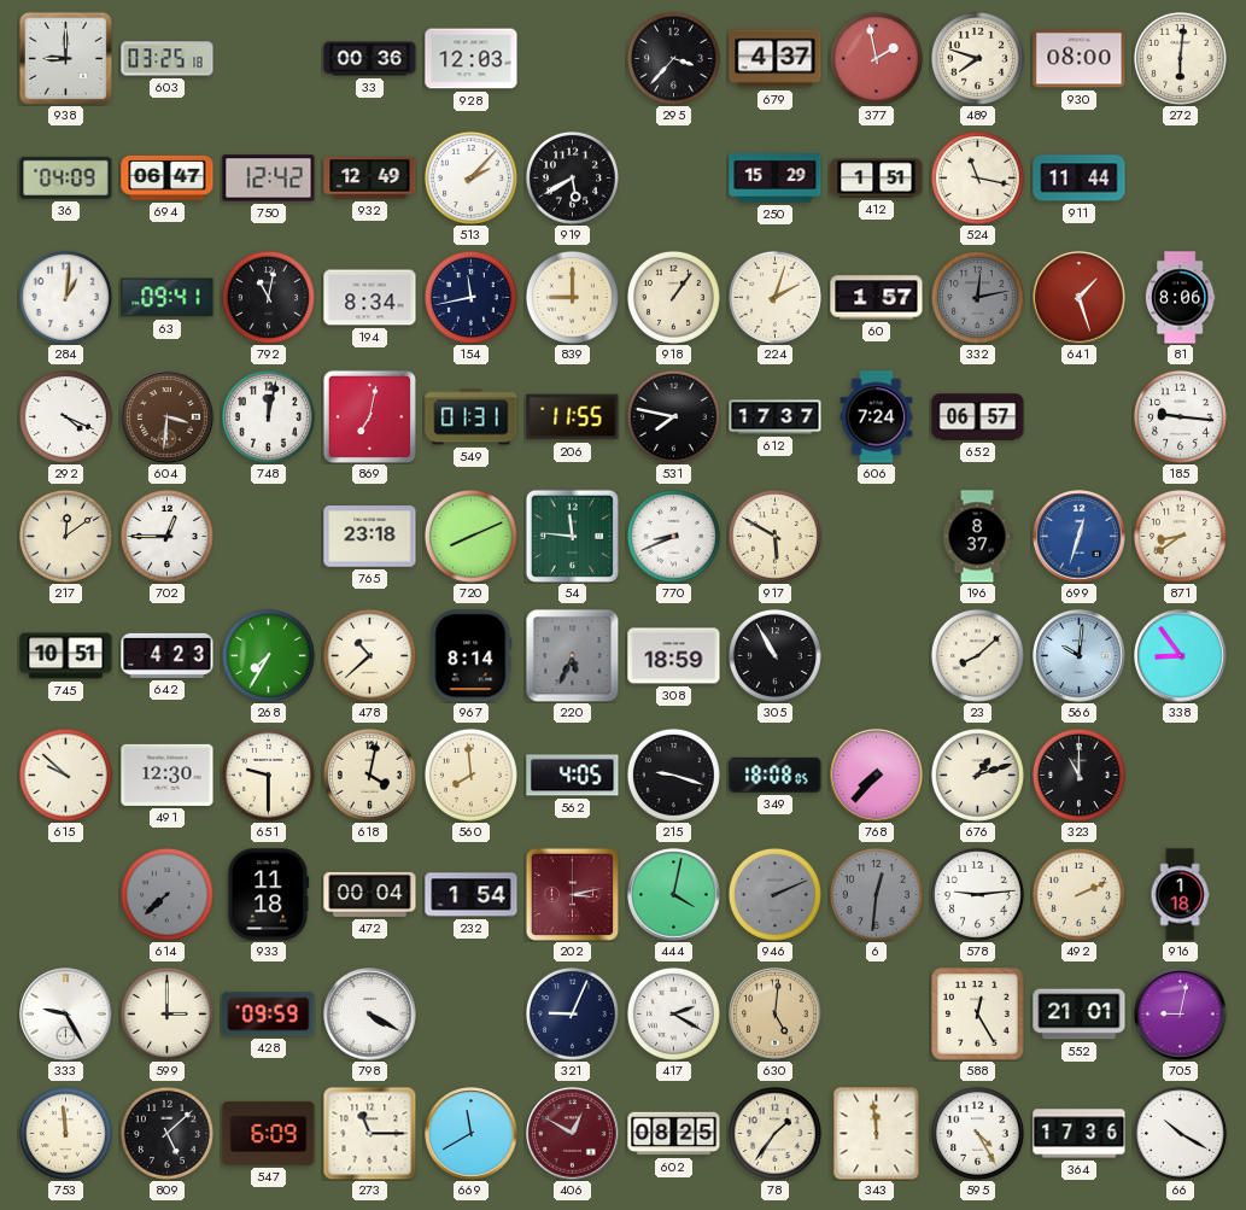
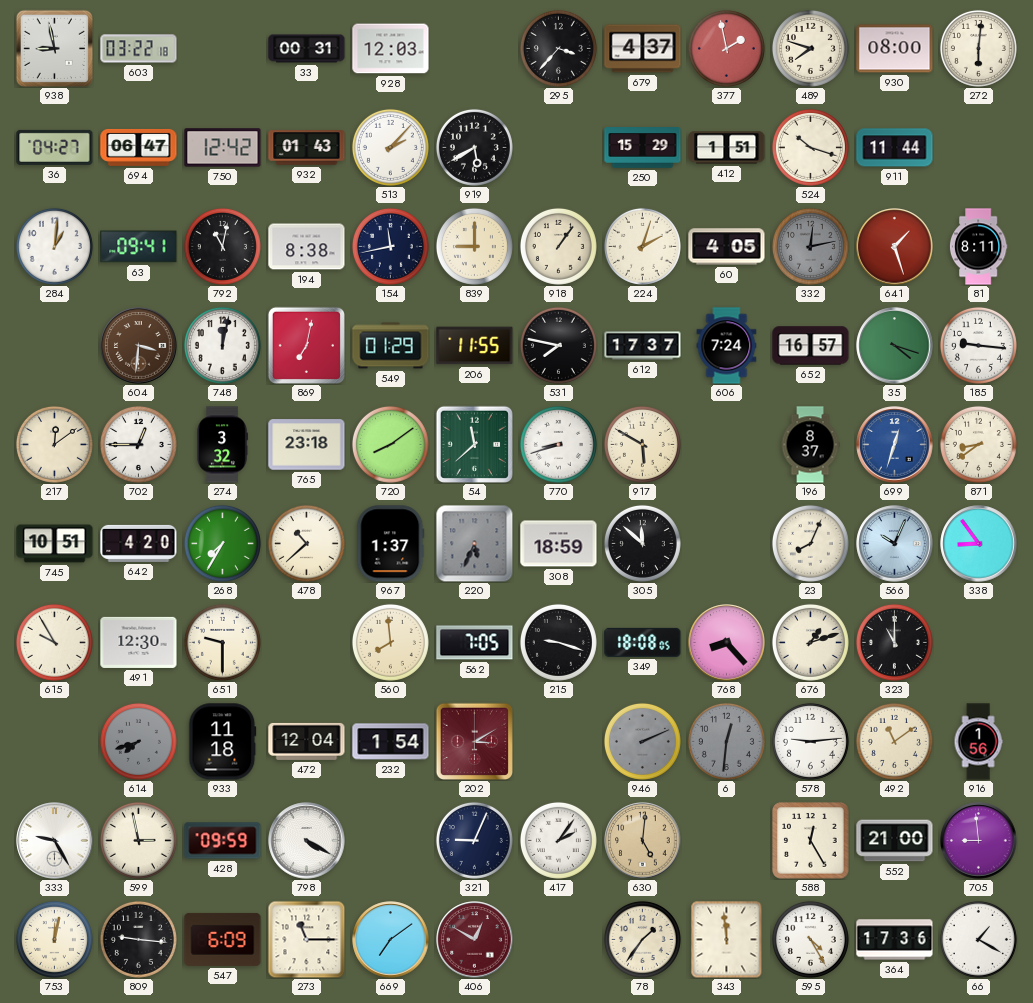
938: 9:00 -> 8:58
603: 03:25 -> 03:22
33: 00:36 -> 00:31
36: 04:09 -> 04:27
932: 12:49 -> 01:43
524: 11:17 -> 10:18
194: 8:34 -> 8:38
60: 1:57 -> 4:05
81: 8:06 -> 8:11
292: 4:19 -> none
549: 01:31 -> 01:29
652: 06:57 -> 16:57
35: none -> 4:18
274: none -> 3:32
720: 8:11 -> 8:09
54: 11:46 -> 11:38
770: 8:41 -> 8:42
642: 4:23 -> 4:20
967: 8:14 -> 1:37
305: 10:55 -> 11:52
23: 8:08 -> 8:04
566: 10:01 -> 10:04
615: 9:52 -> 9:55
618: 4:02 -> none
562: 4:05 -> 7:05
768: 7:37 -> 8:23
614: 7:38 -> 7:42
472: 00:04 -> 12:04
202: 3:13 -> 3:10
444: 4:02 -> none
492: 2:11 -> 11:09
916: 1:18 -> 1:56
599: 3:00 -> 2:58
417: 2:20 -> 2:06
552: 21:01 -> 21:00
705: 9:02 -> 8:59
753: 11:59 -> 12:02
809: 5:08 -> 9:16
669: 11:40 -> 7:09
602: 08:25 -> none
66: 10:20 -> 1:20
